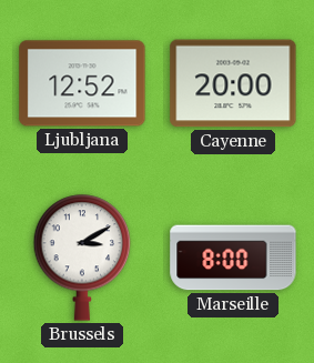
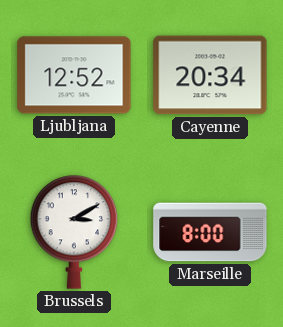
Cayenne: 20:00 -> 20:34
